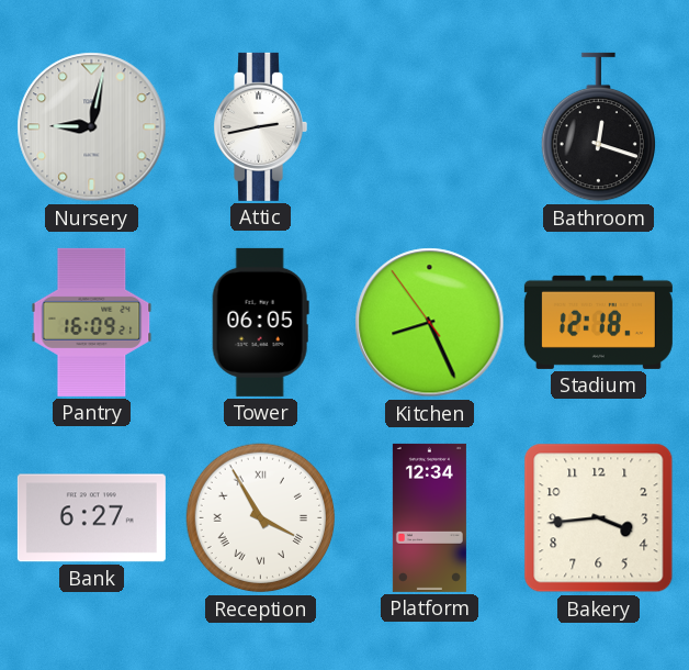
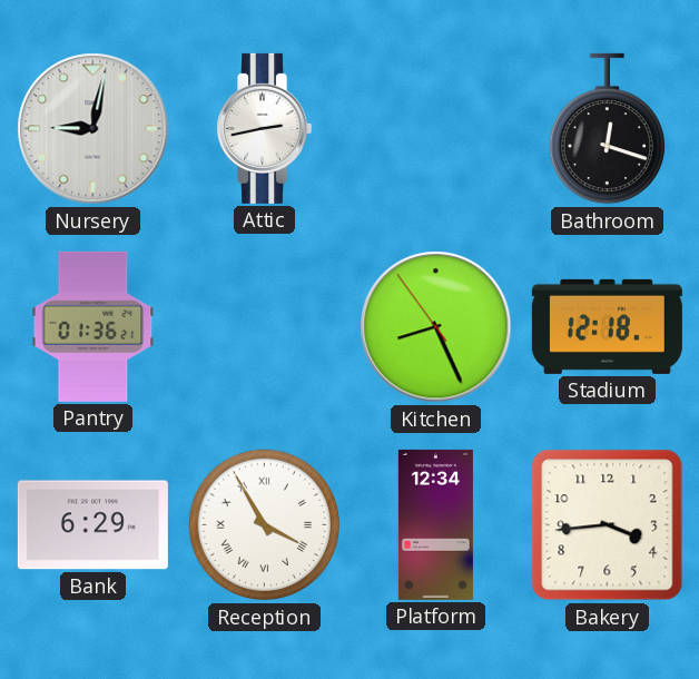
Pantry: 16:09 -> 01:36
Tower: 06:05 -> none
Bank: 6:27 -> 6:29
